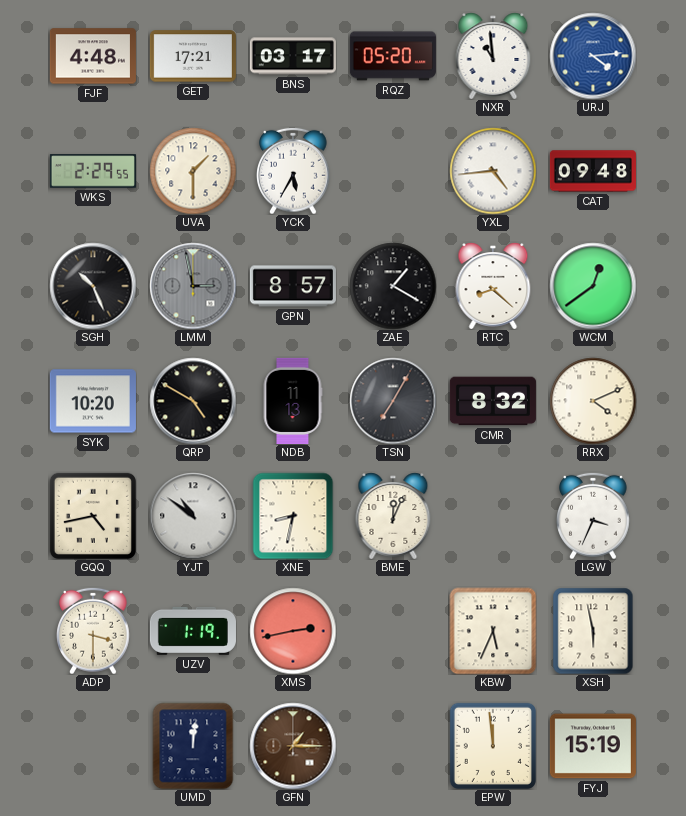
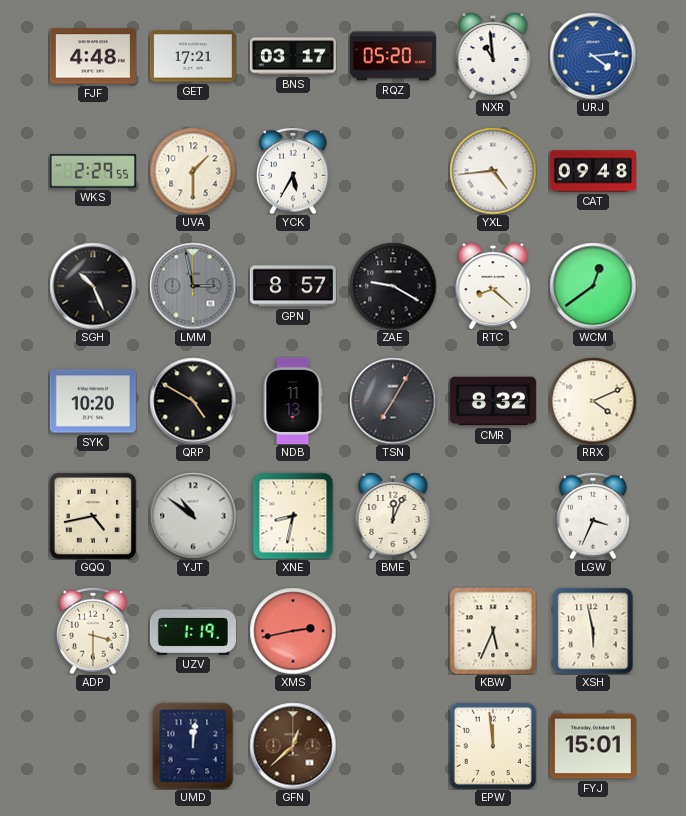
ZAE: 1:20 -> 9:20
GFN: 1:15 -> 12:38
FYJ: 15:19 -> 15:01
